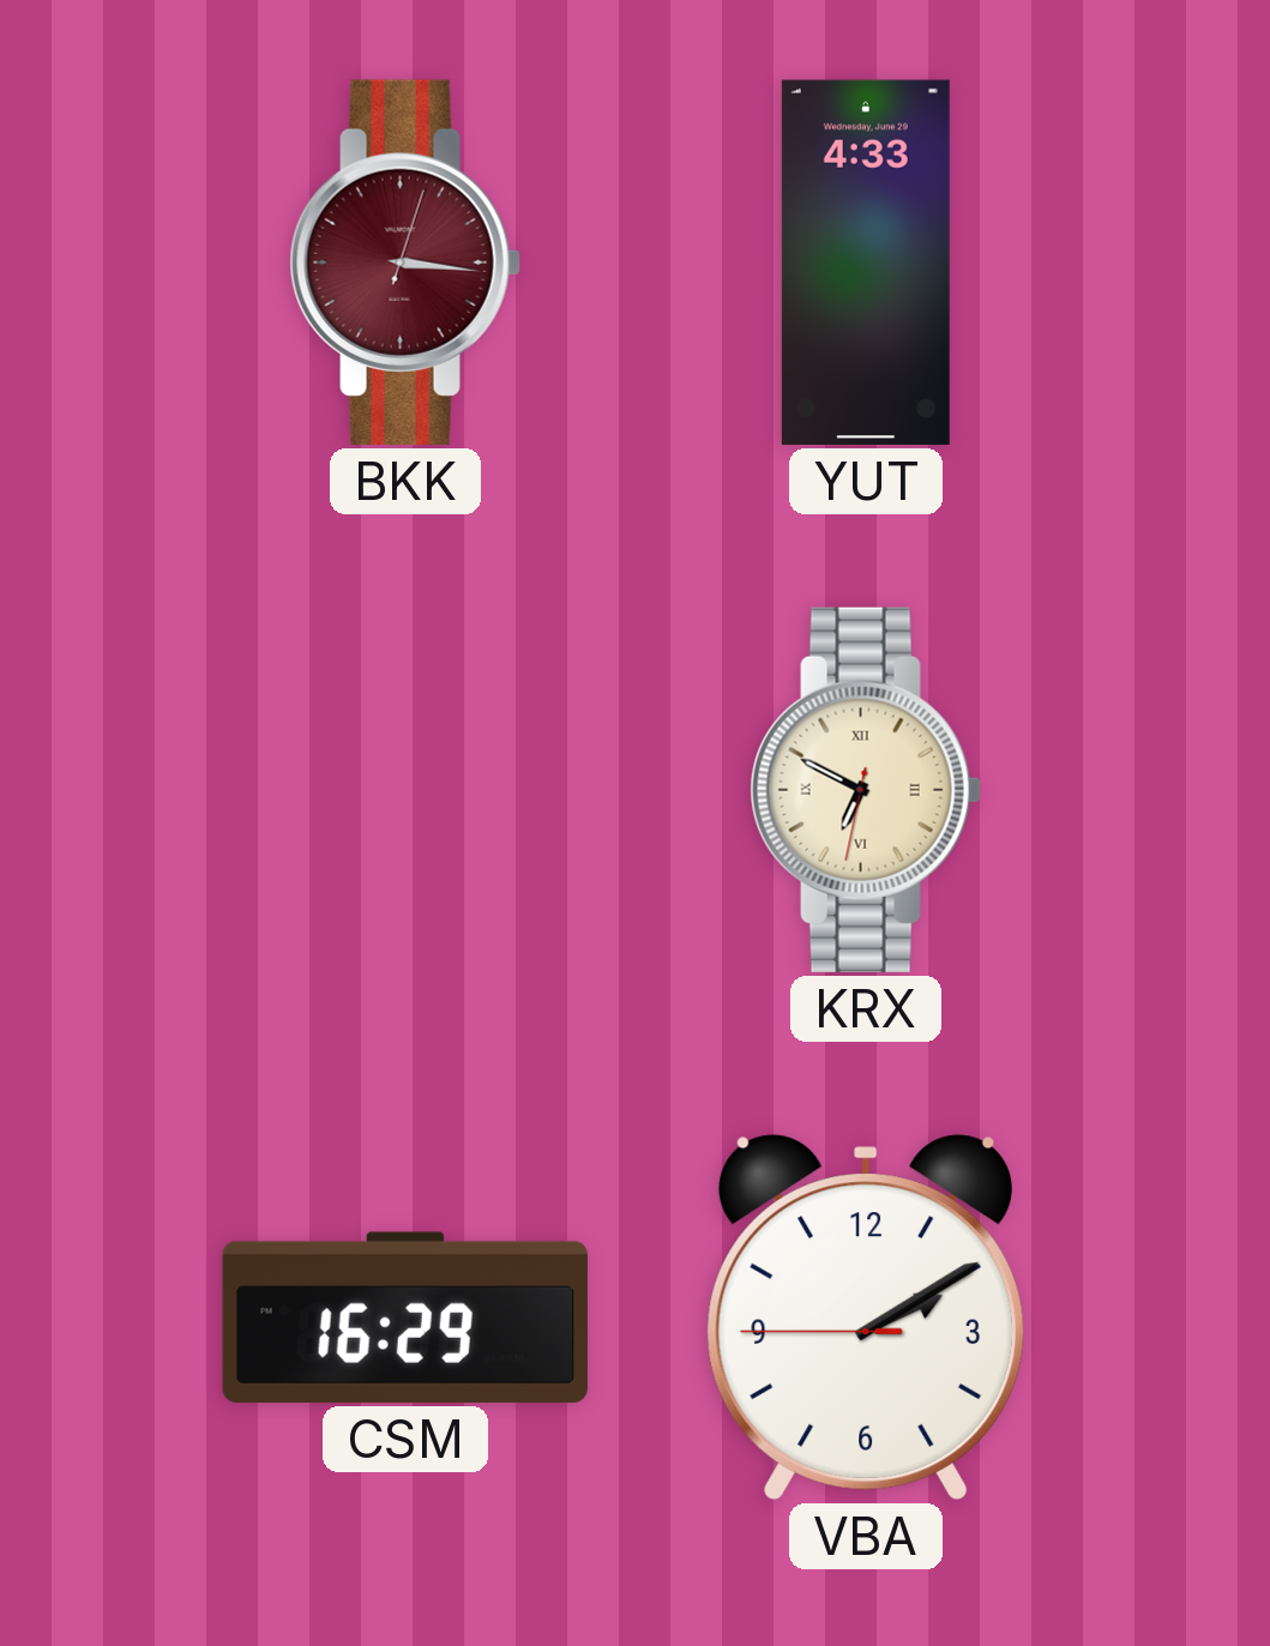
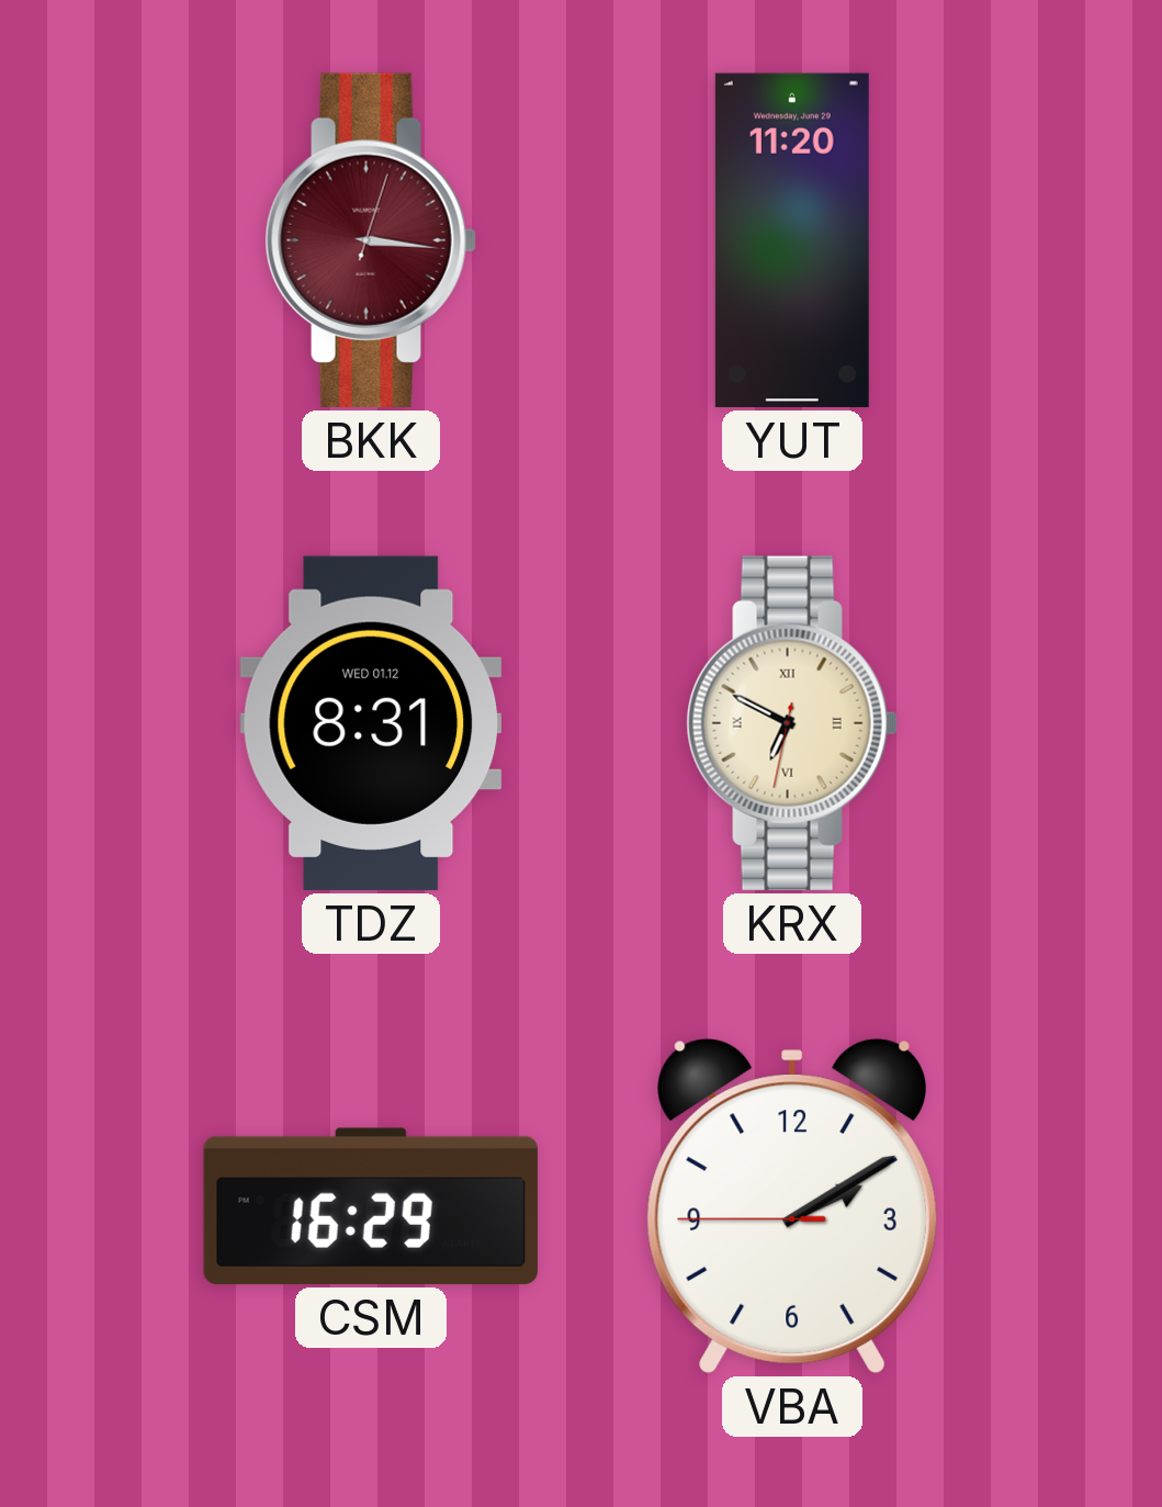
YUT: 4:33 -> 11:20
TDZ: none -> 8:31
